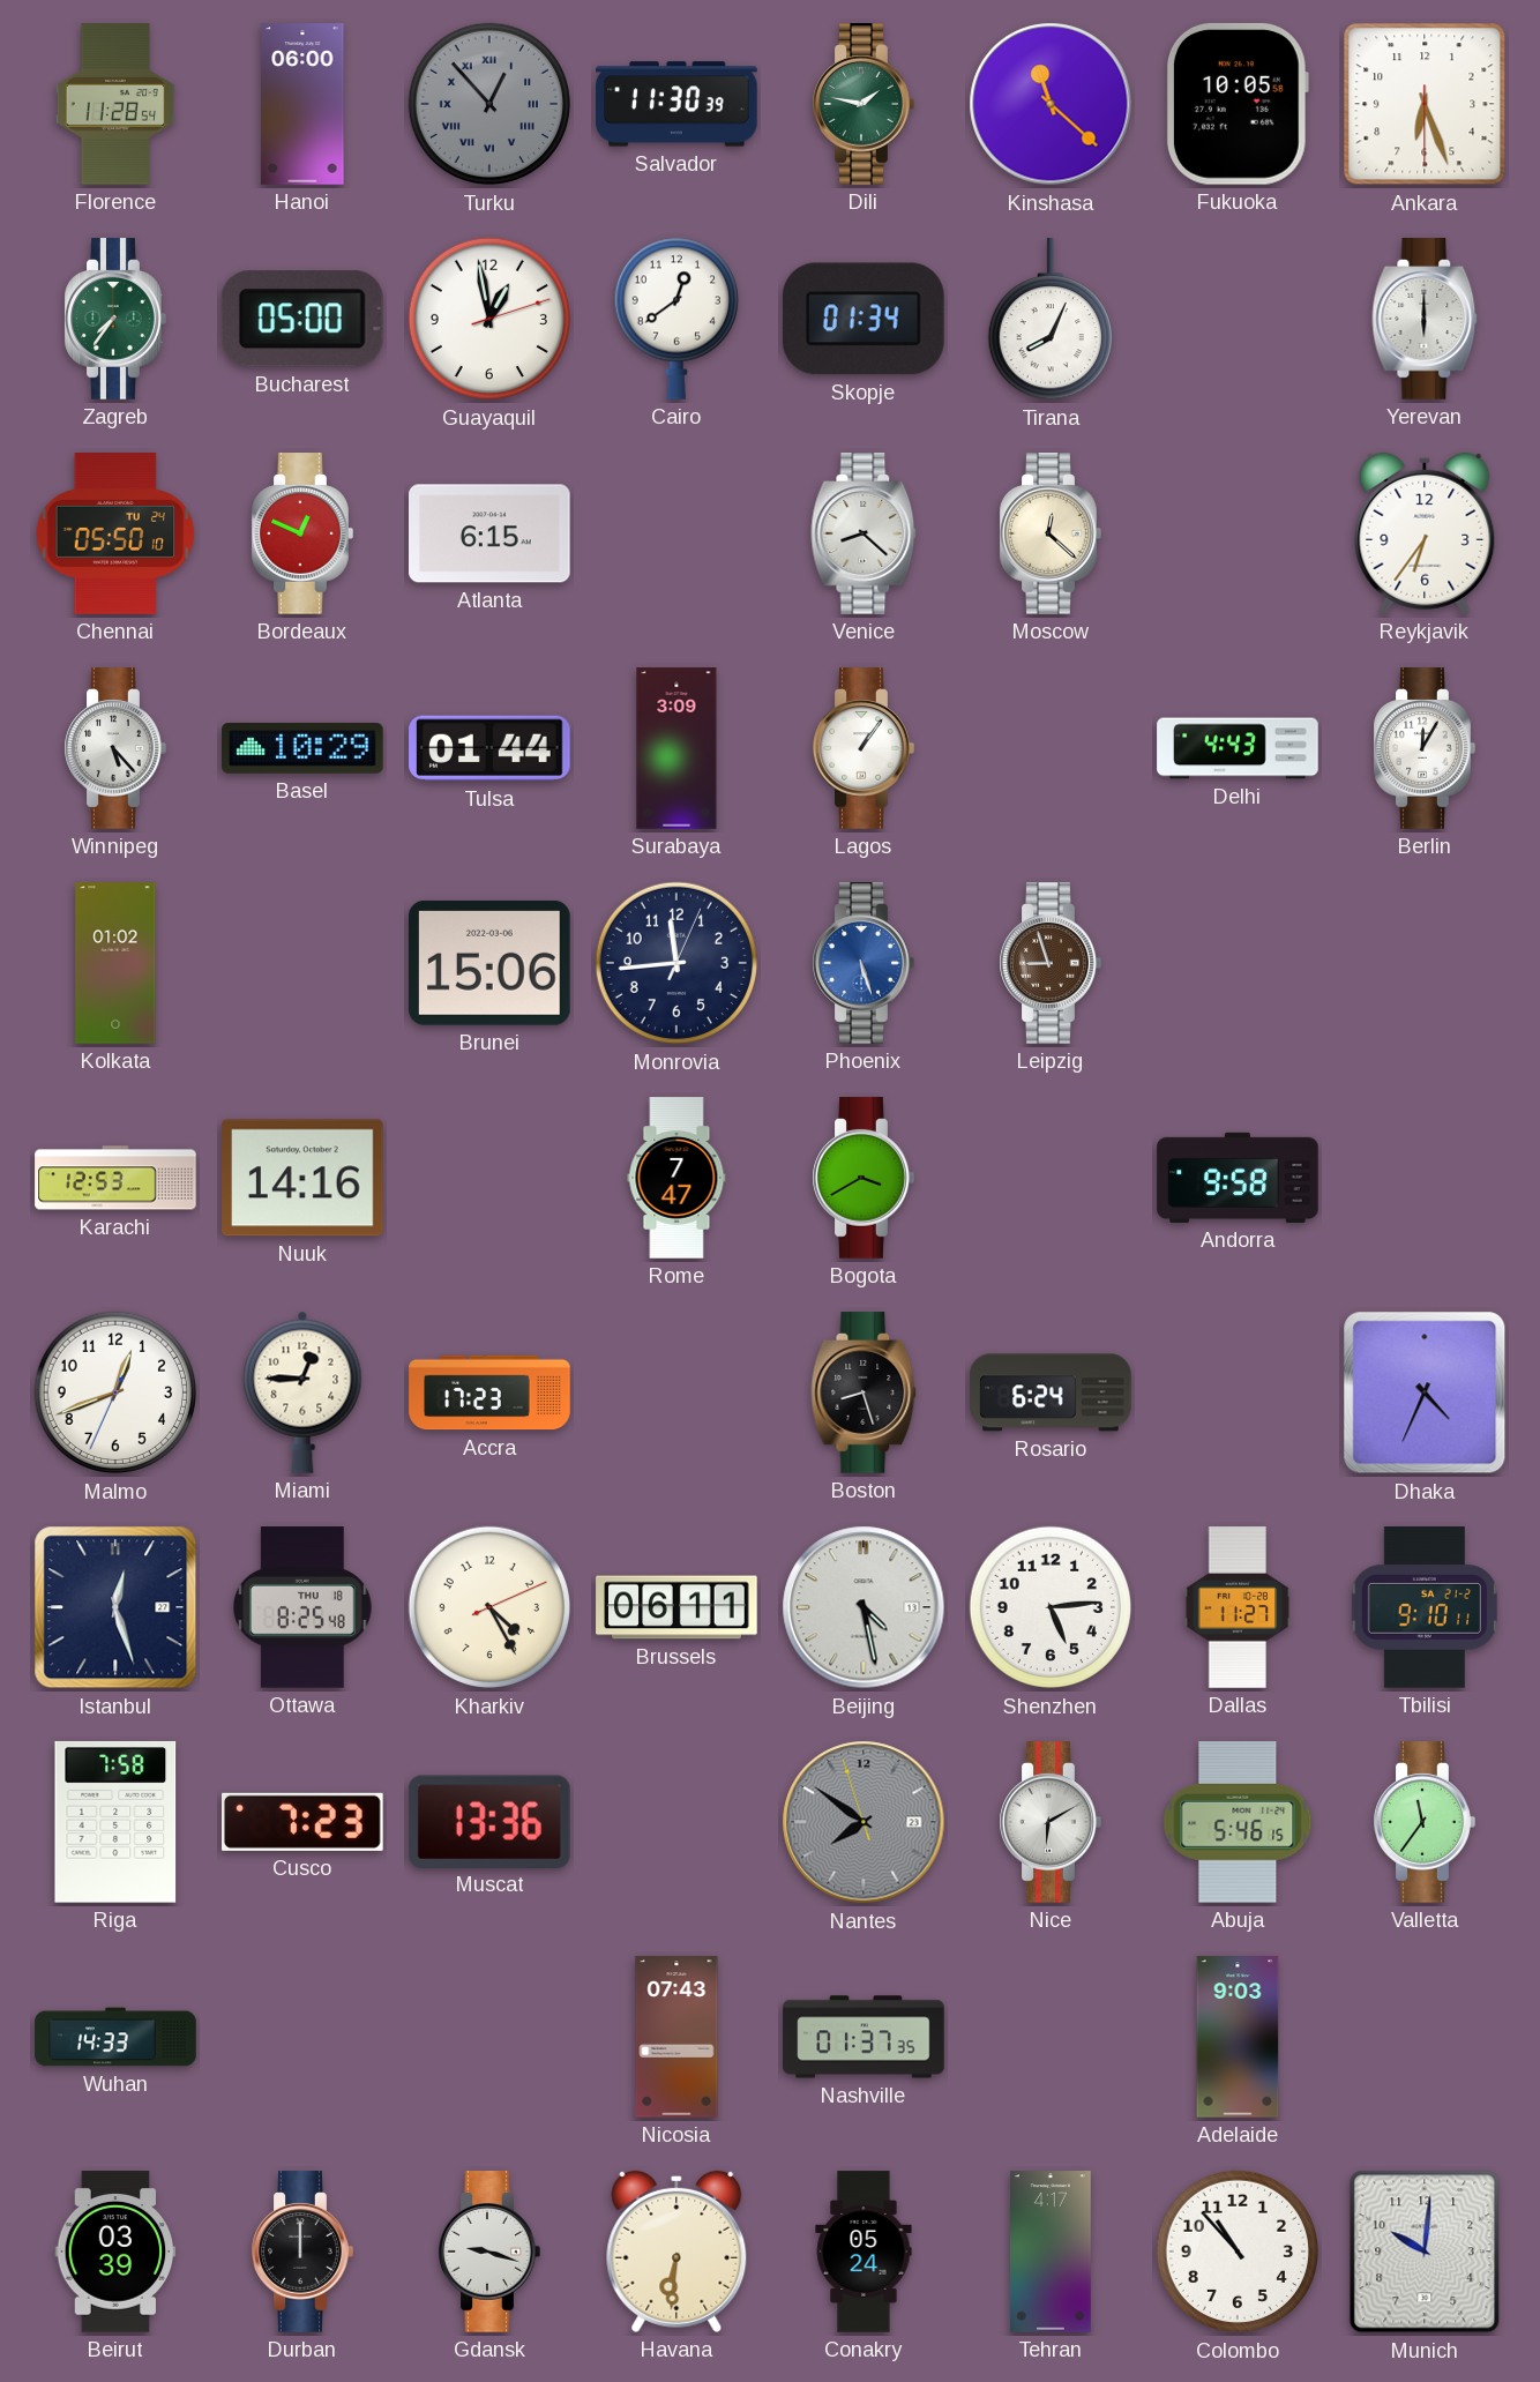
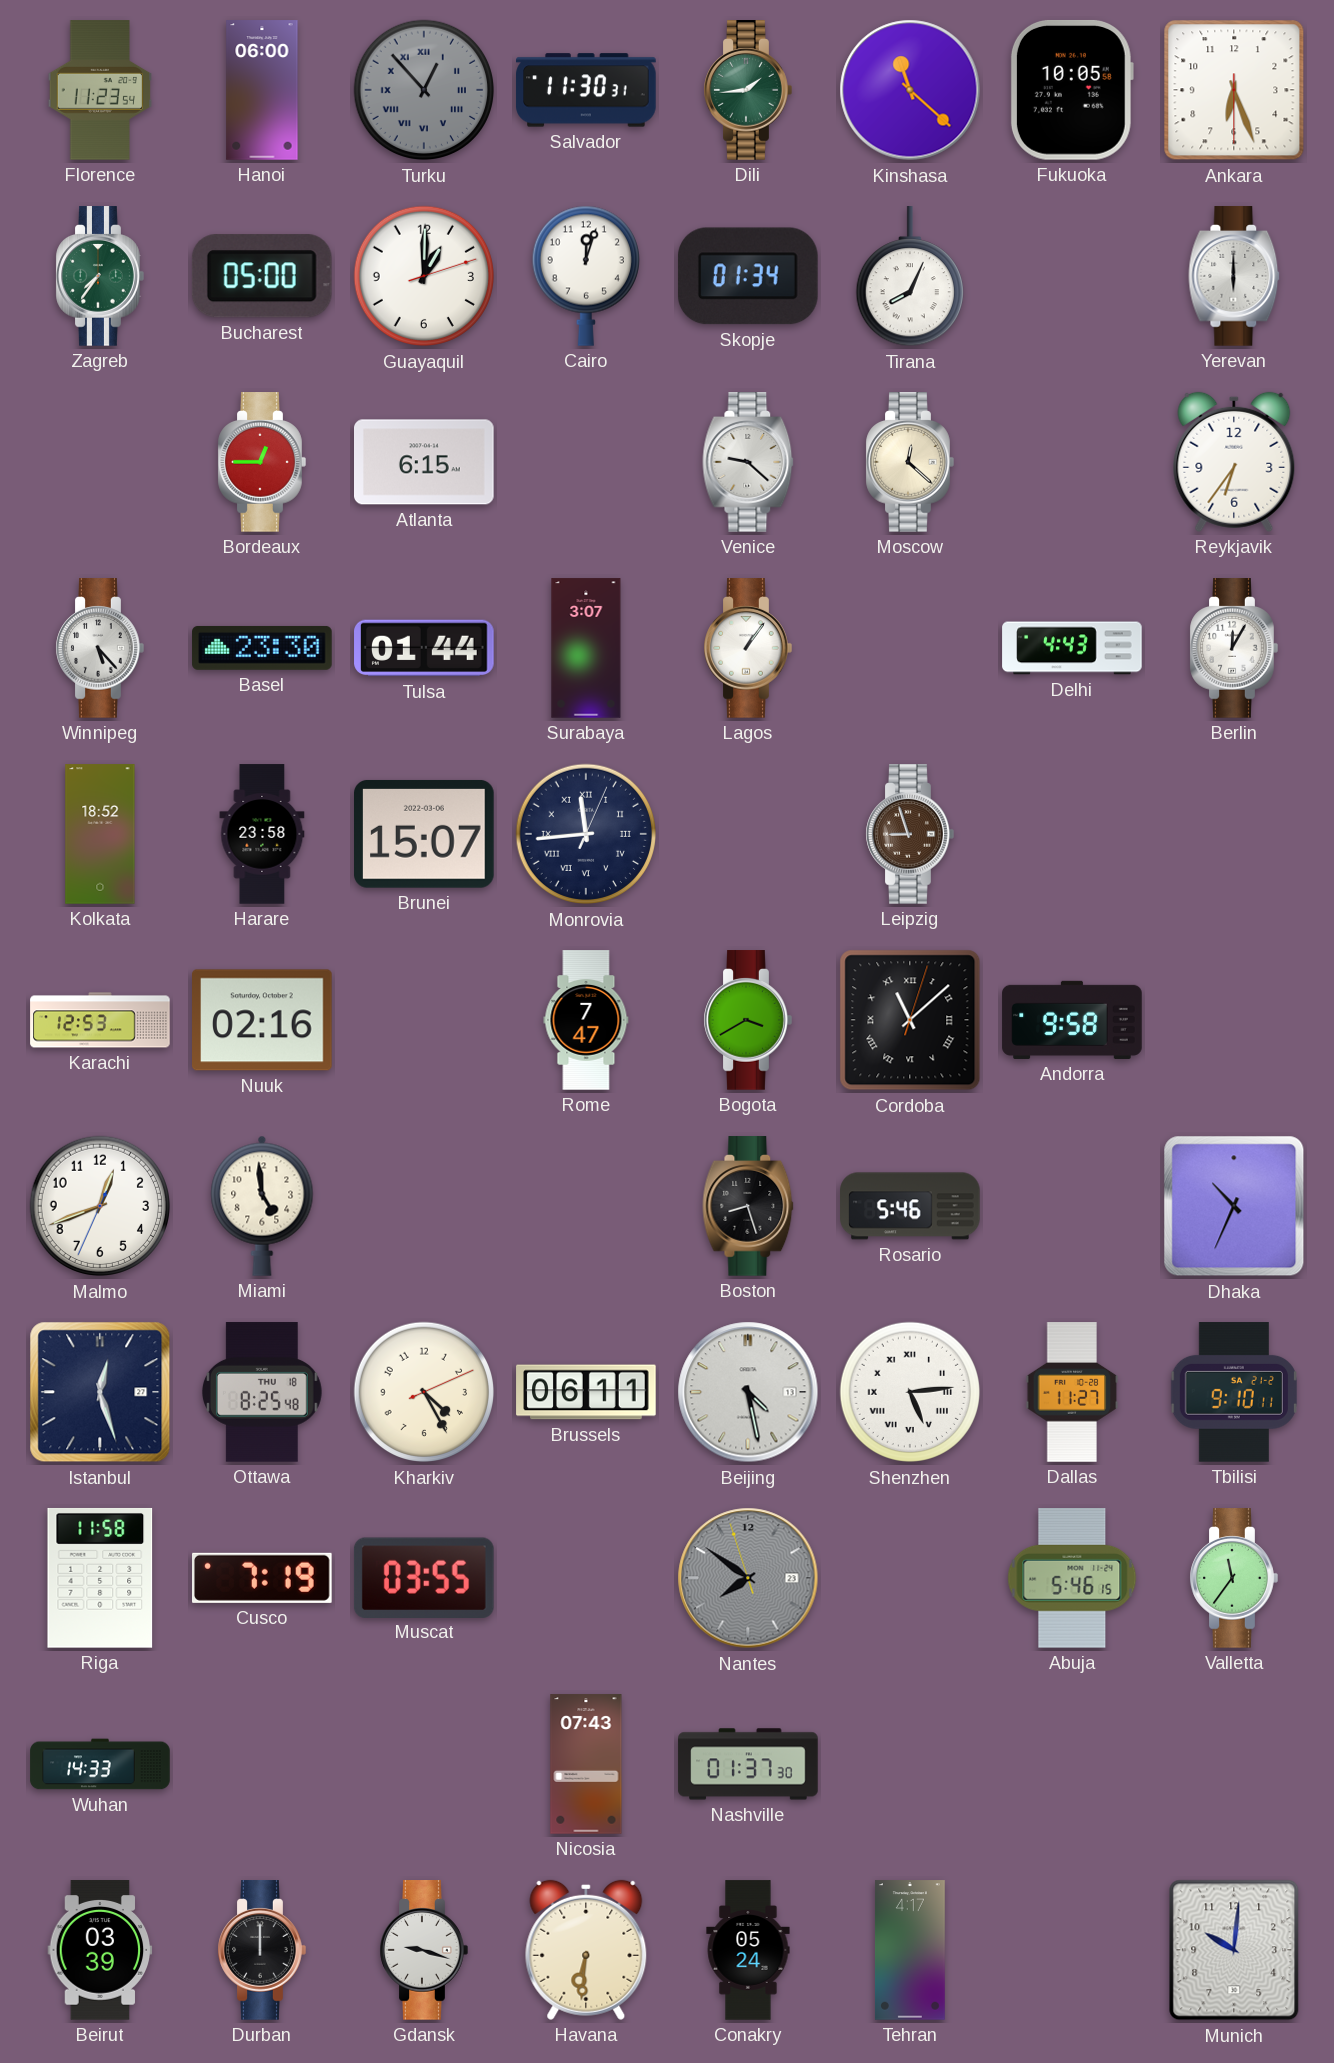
Florence: 11:28 -> 11:23
Salvador: 11:30:39 -> 11:30:31
Dili: 1:47 -> 1:44
Guayaquil: 12:58 -> 1:00
Cairo: 12:39 -> 12:03
Chennai: 05:50 -> none
Bordeaux: 12:49 -> 12:45
Venice: 8:22 -> 9:22
Basel: 10:29 -> 23:30
Surabaya: 3:09 -> 3:07
Kolkata: 01:02 -> 18:52
Harare: none -> 23:58
Brunei: 15:06 -> 15:07
Monrovia numerals: Arabic -> Roman
Phoenix: 5:27 -> none
Nuuk: 14:16 -> 02:16
Cordoba: none -> 11:08
Miami: 12:45 -> 4:59
Accra: 17:23 -> none
Rosario: 6:24 -> 5:46
Dhaka: 4:34 -> 10:34
Shenzhen numerals: Arabic -> Roman
Riga: 7:58 -> 11:58
Cusco: 7:23 -> 7:19
Muscat: 13:36 -> 03:55
Nice: 6:10 -> none
Nashville: 01:37:35 -> 01:37:30
Adelaide: 9:03 -> none
Colombo: 10:53 -> none
